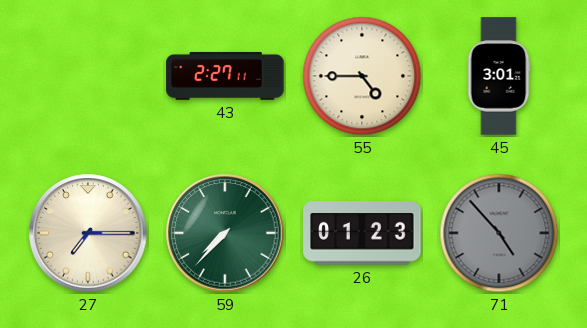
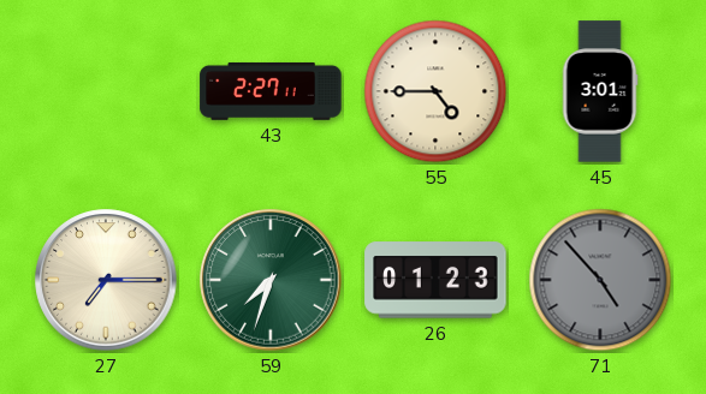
59: 7:37 -> 7:33
